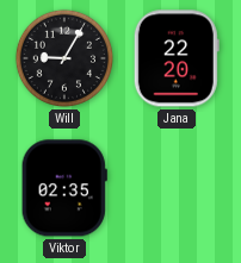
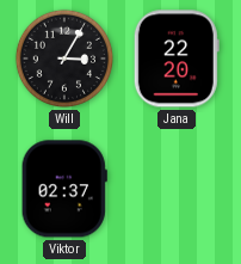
Will: 9:05 -> 3:05
Viktor: 02:35 -> 02:37
